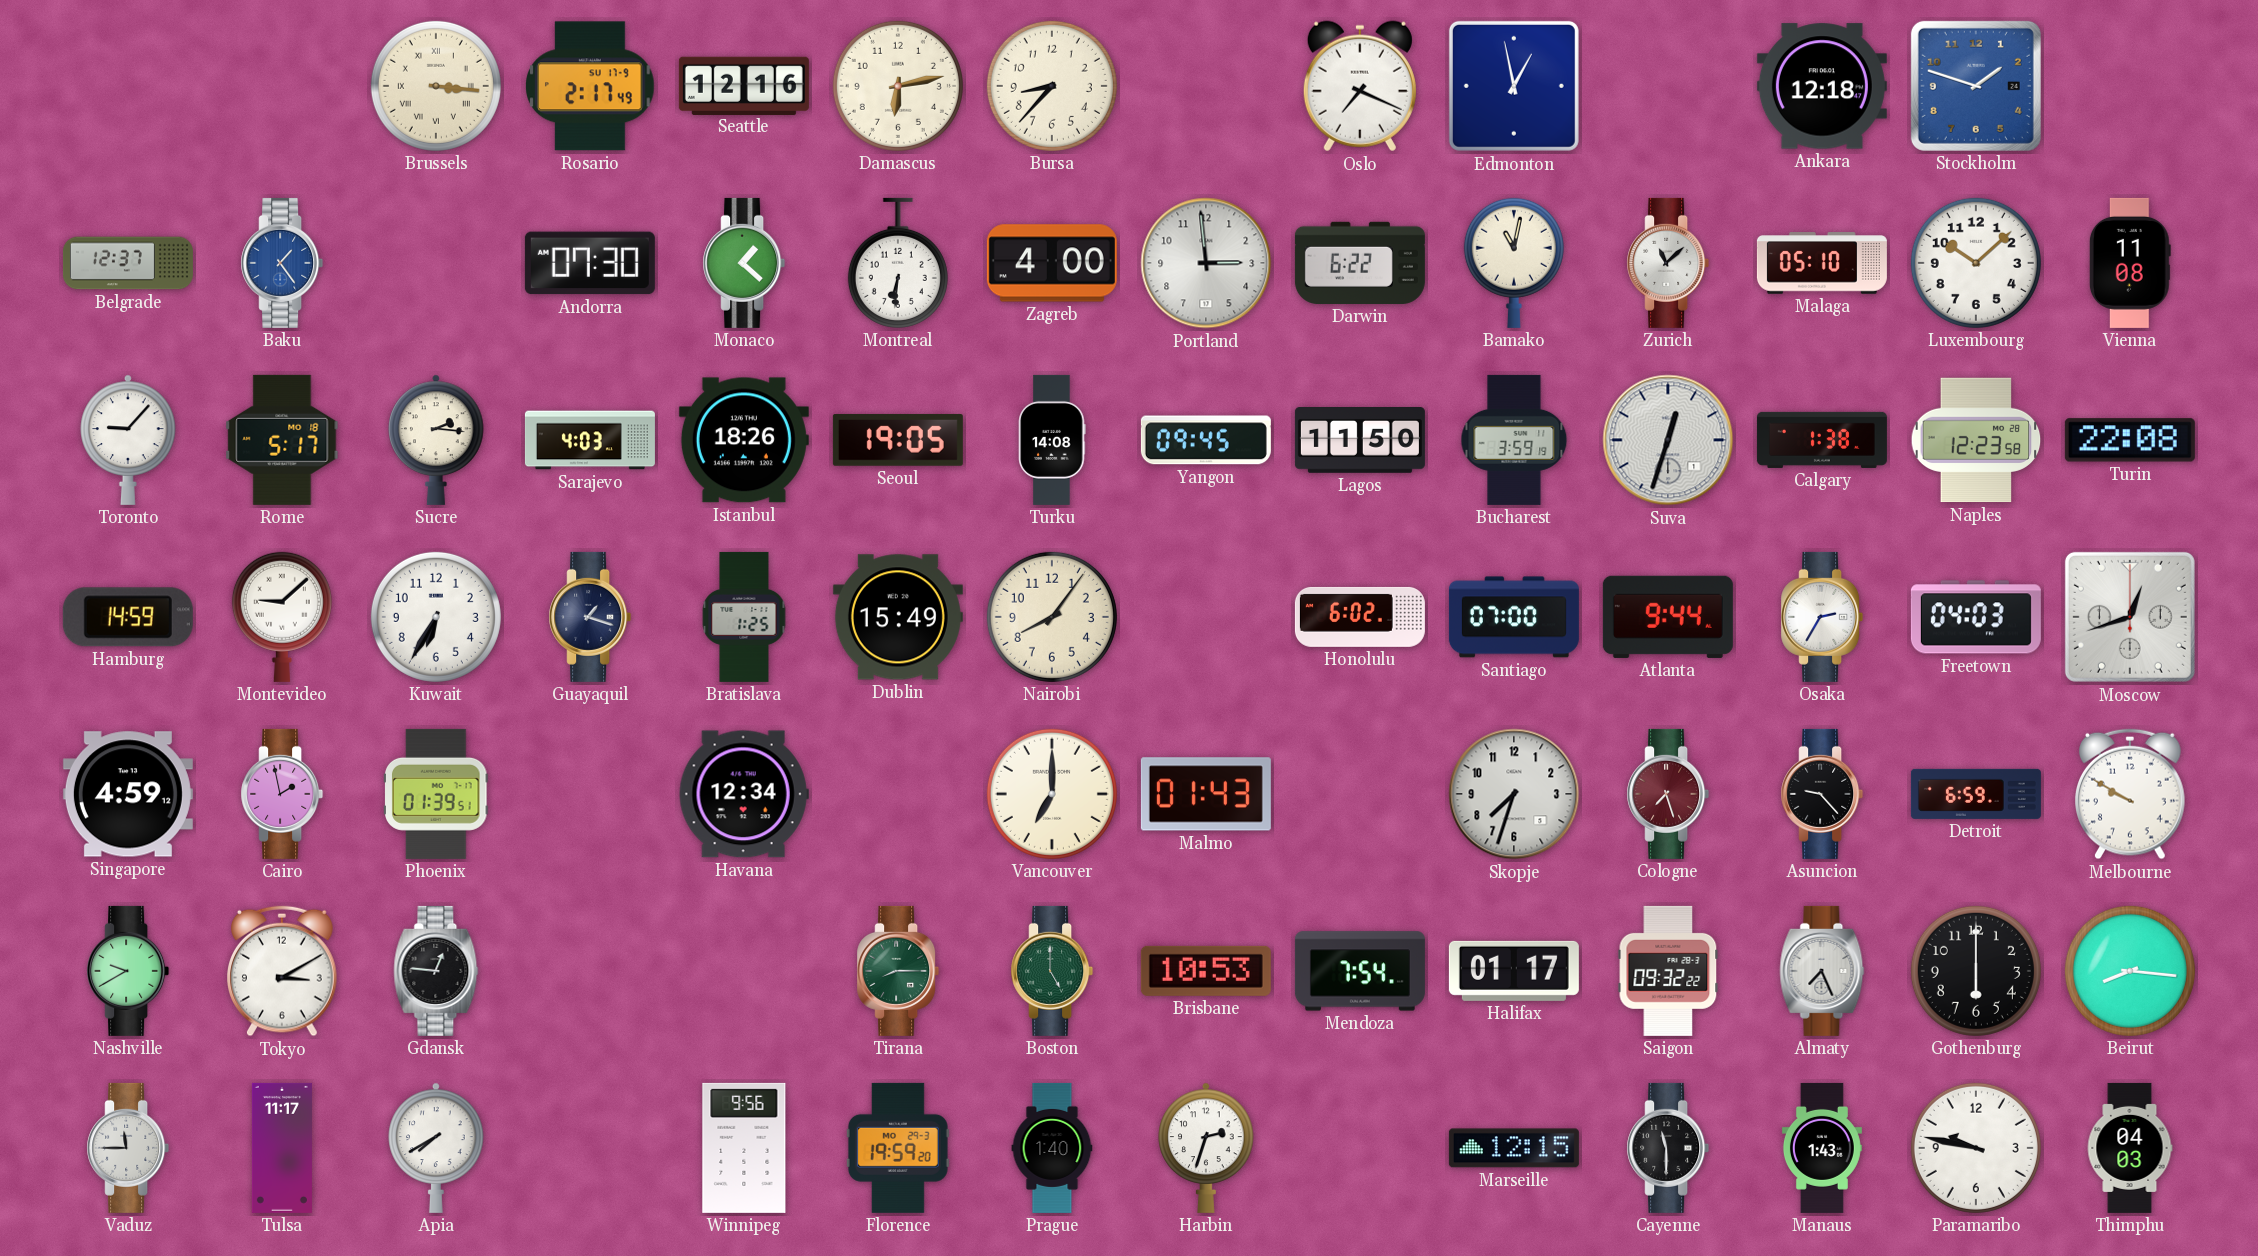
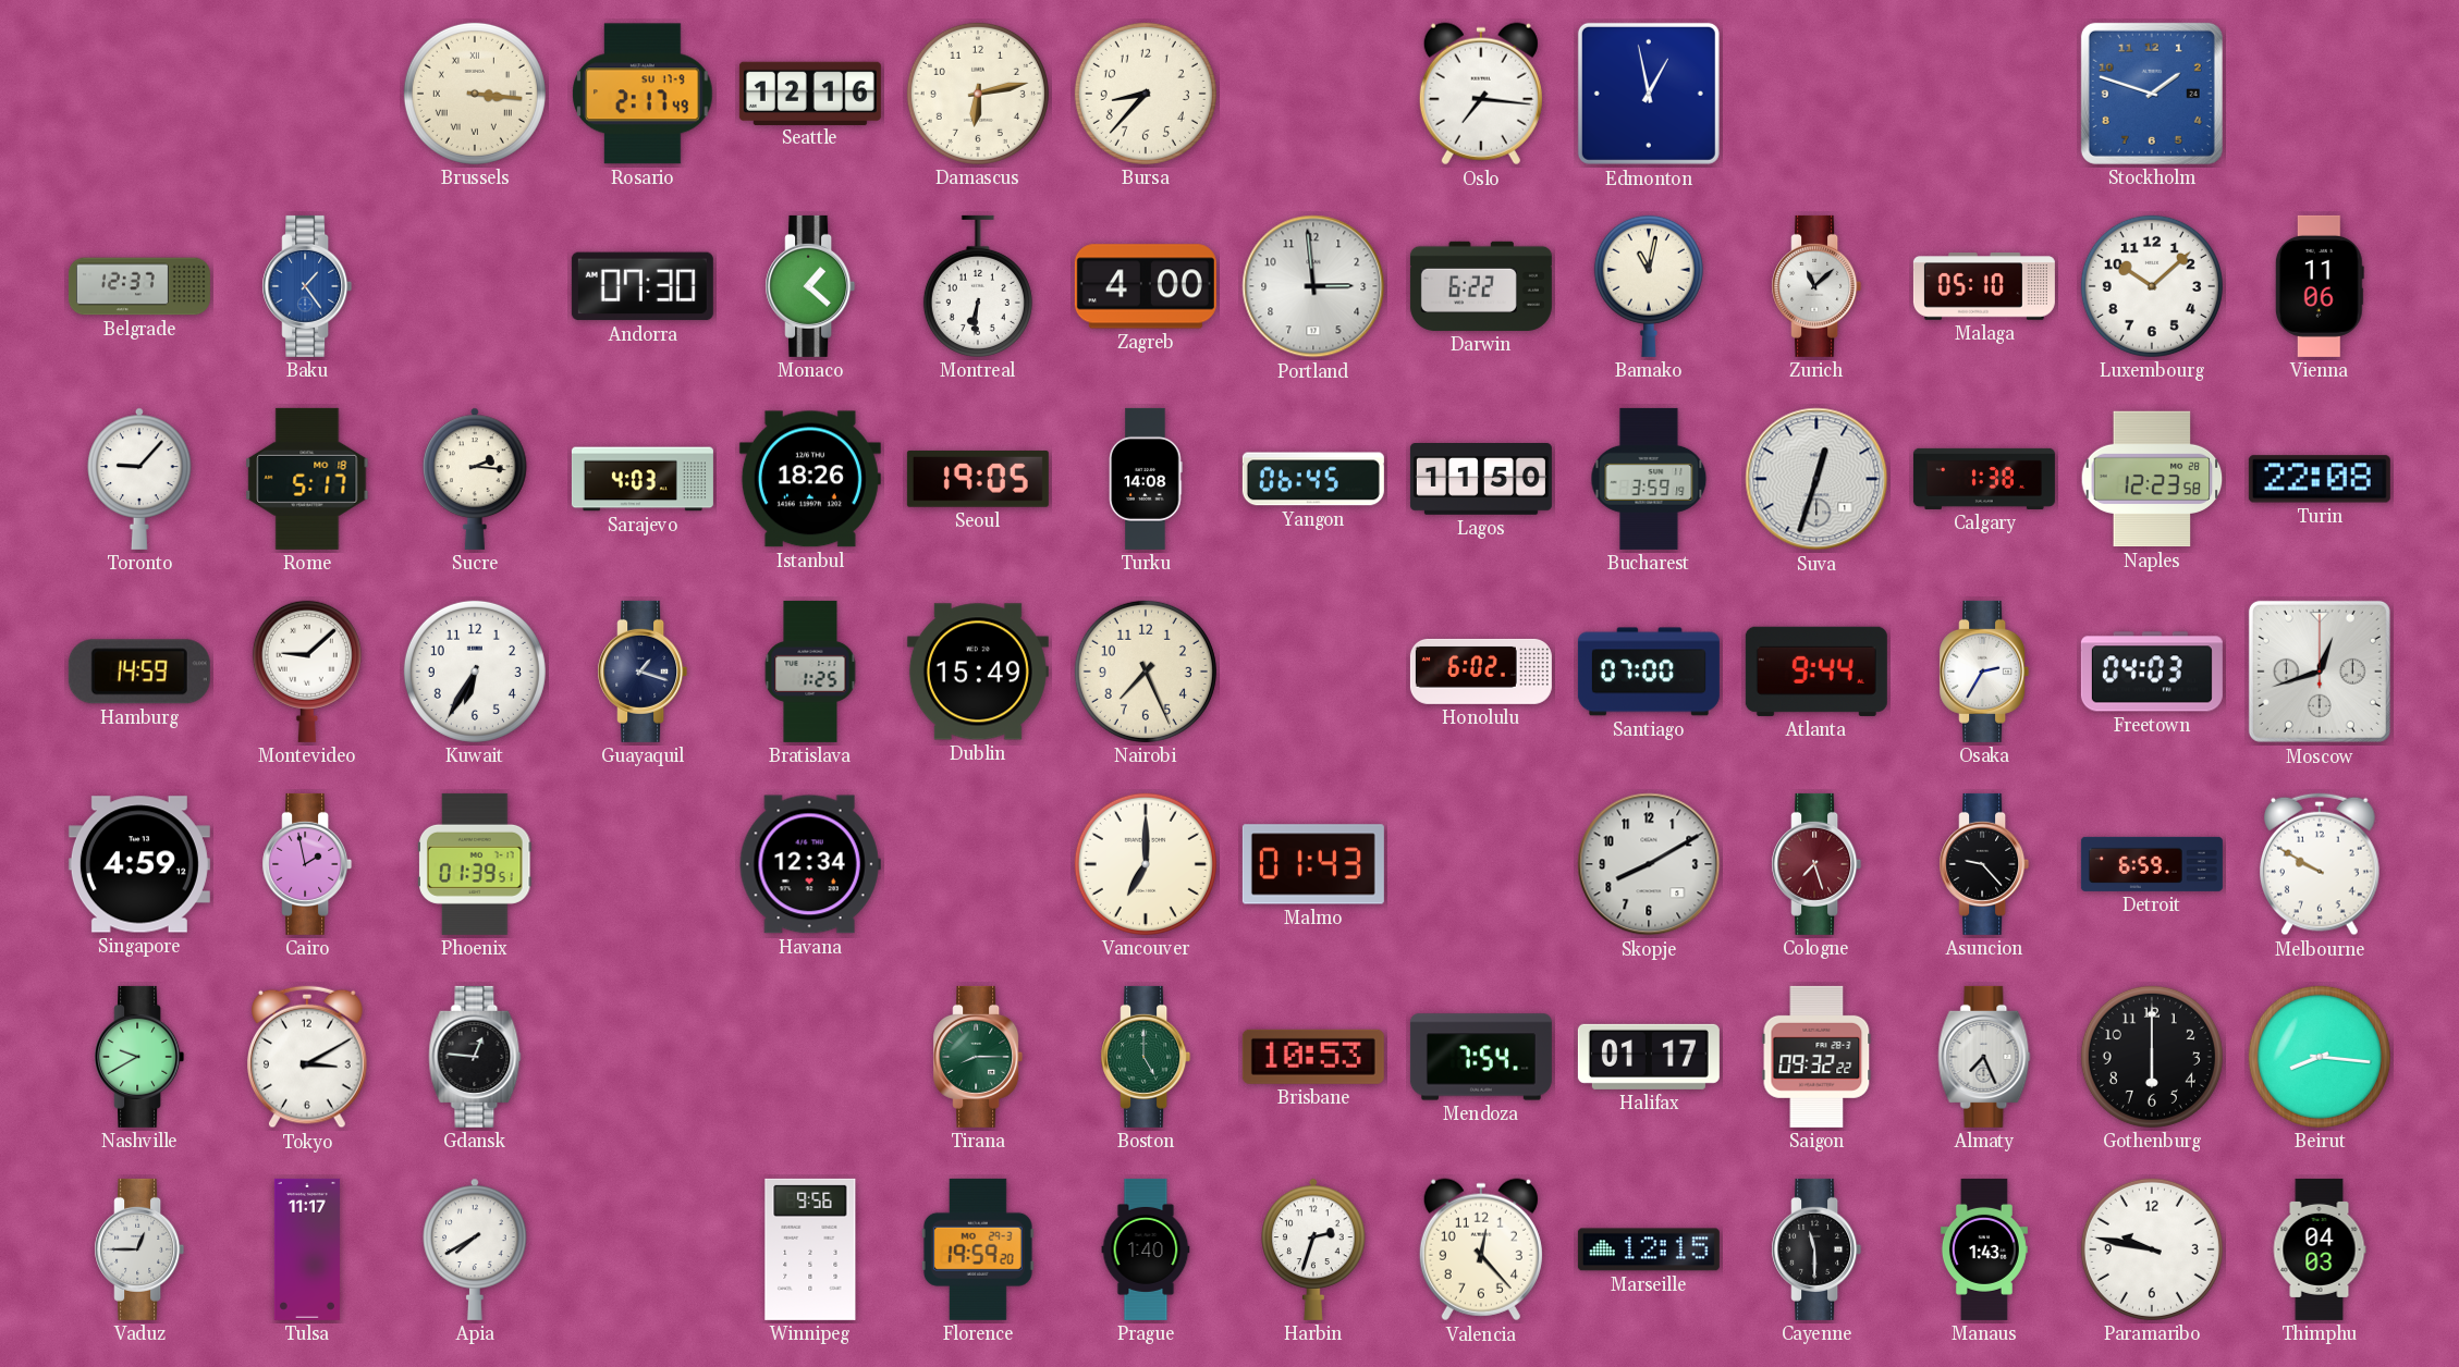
Oslo: 7:19 -> 7:16
Ankara: 12:18 -> none
Vienna: 11:08 -> 11:06
Yangon: 09:45 -> 06:45
Nairobi: 8:06 -> 7:26
Skopje: 7:33 -> 8:10
Vaduz: 11:45 -> 12:45
Valencia: none -> 12:23
